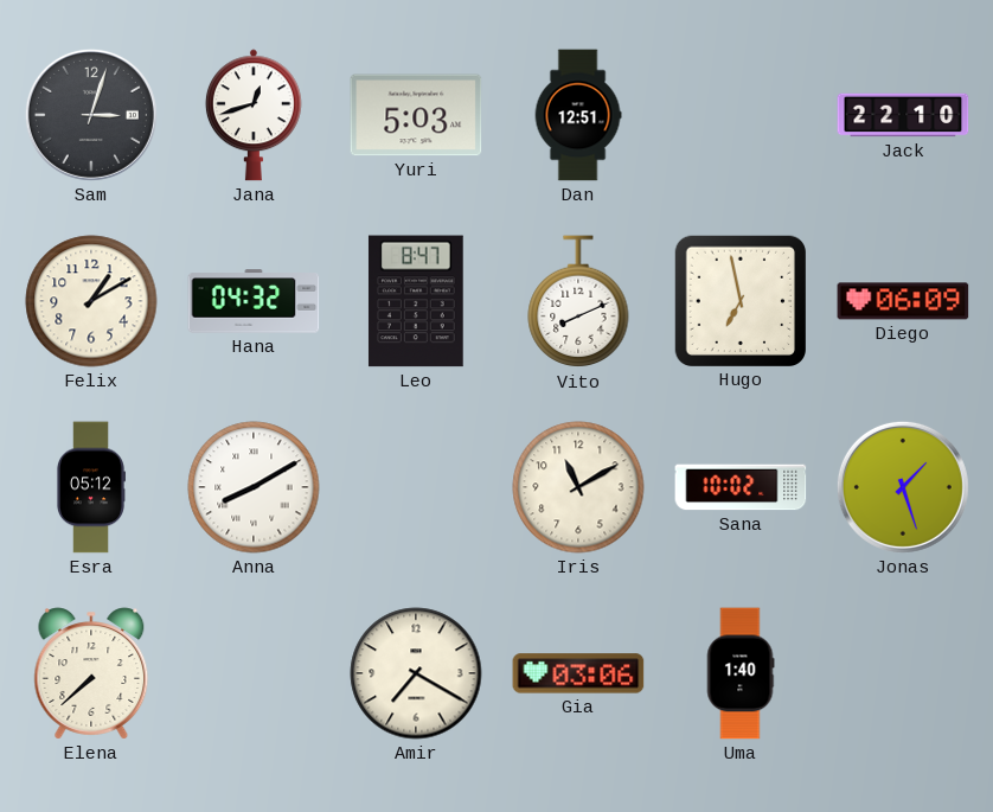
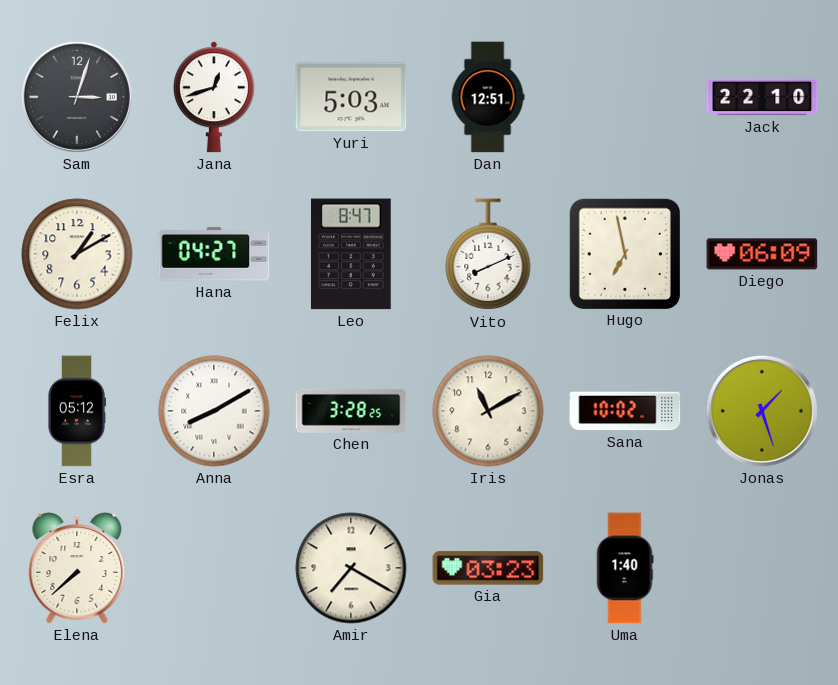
Hana: 04:32 -> 04:27
Chen: none -> 3:28
Gia: 03:06 -> 03:23
